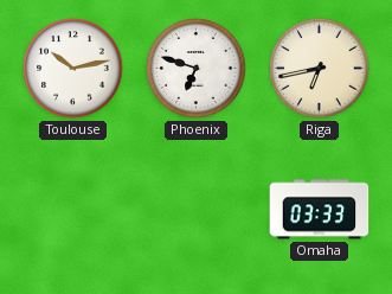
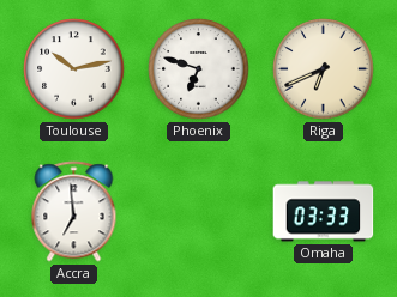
Riga: 6:43 -> 6:41
Accra: none -> 6:59
